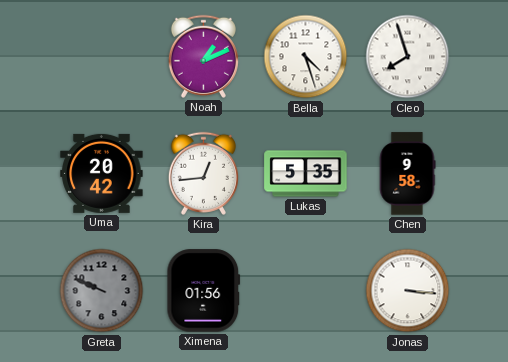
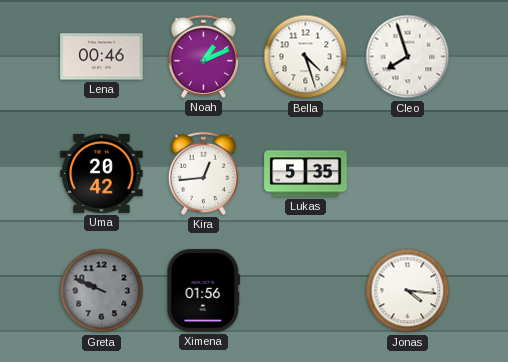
Lena: none -> 00:46
Chen: 9:58 -> none
Jonas: 3:16 -> 4:16
